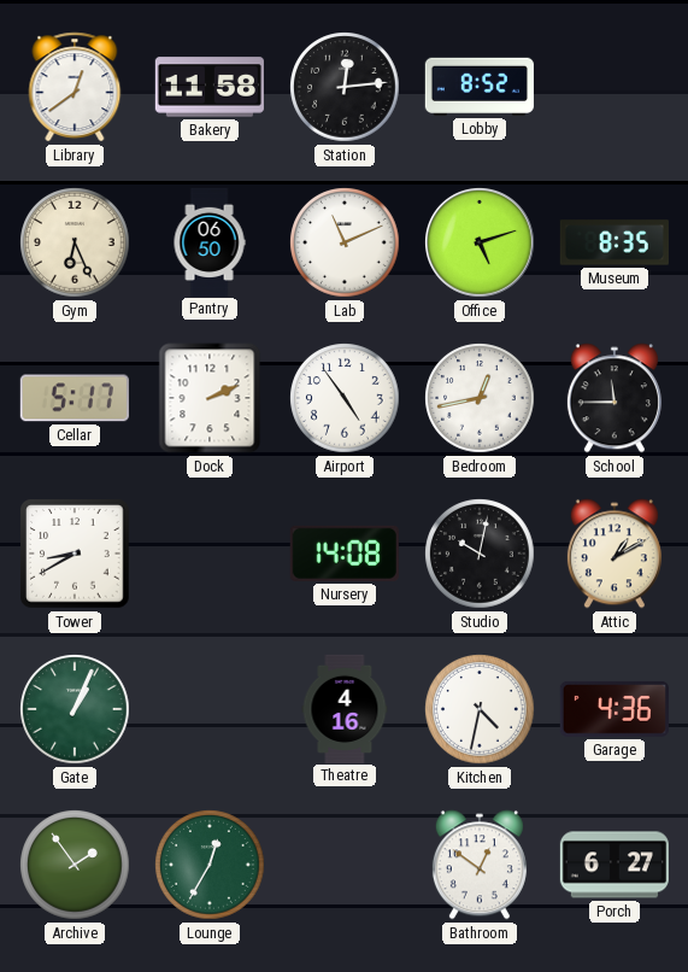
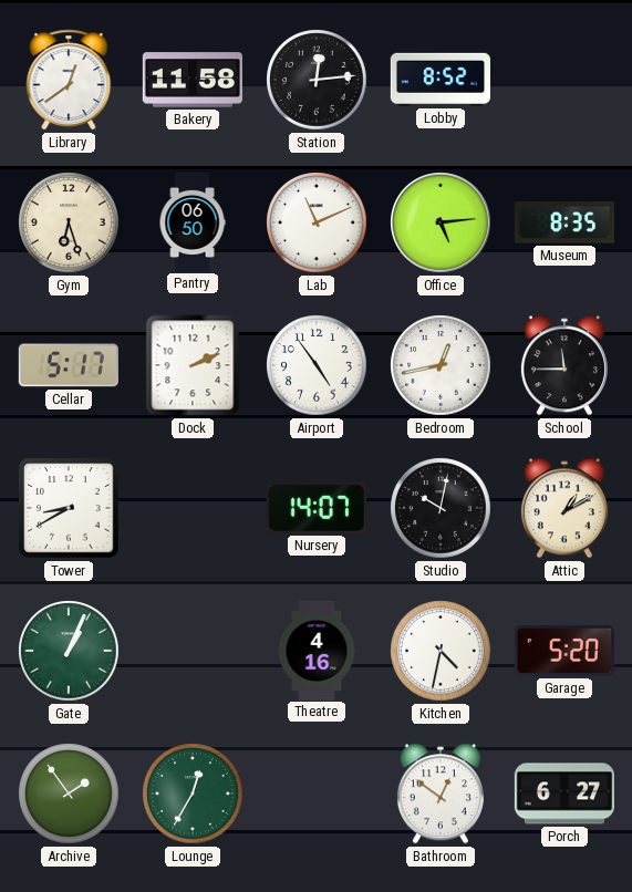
Gym: 6:26 -> 6:27
Office: 5:12 -> 5:14
Nursery: 14:08 -> 14:07
Garage: 4:36 -> 5:20
